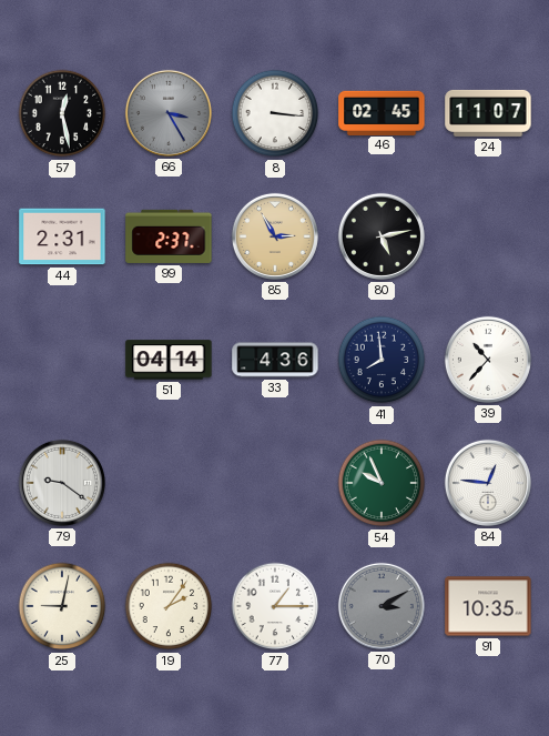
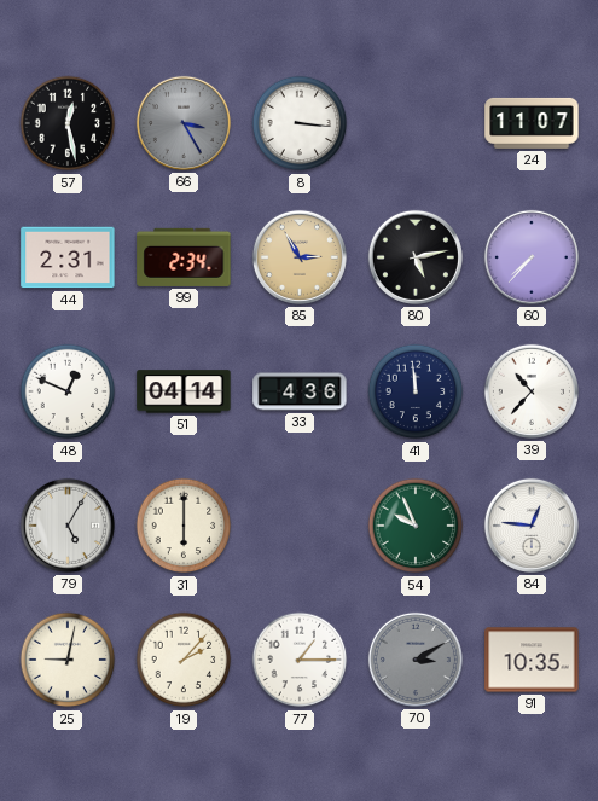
46: 02:45 -> none
99: 2:37 -> 2:34
60: none -> 7:37
48: none -> 12:49
41: 7:59 -> 11:59
79: 9:21 -> 5:05
31: none -> 6:00
19: 2:06 -> 2:07
